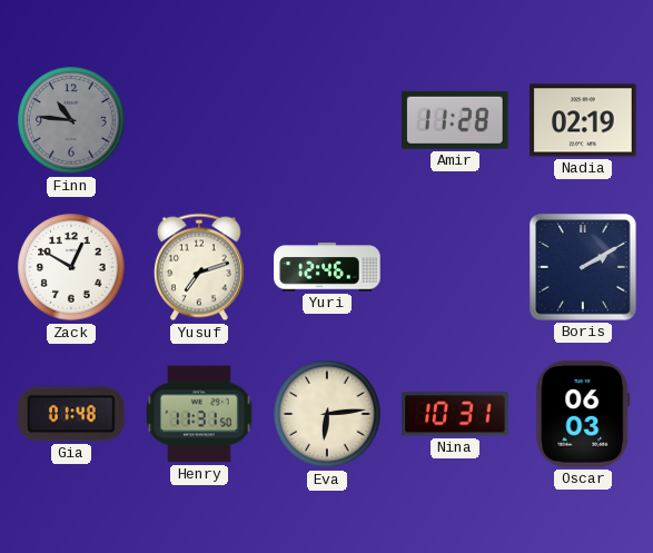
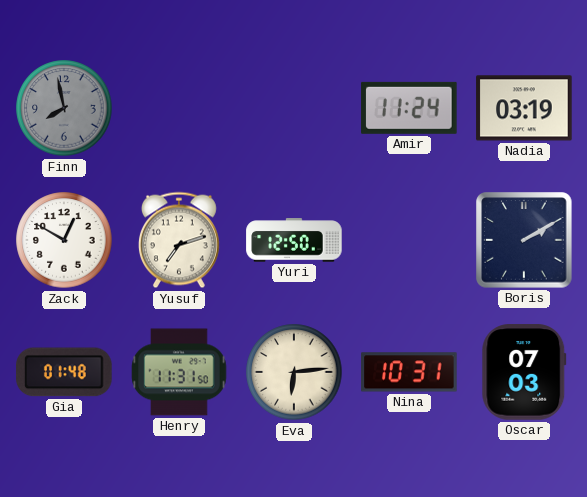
Finn: 10:46 -> 7:58
Amir: 11:28 -> 11:24
Nadia: 02:19 -> 03:19
Yuri: 12:46 -> 12:50
Oscar: 06:03 -> 07:03
